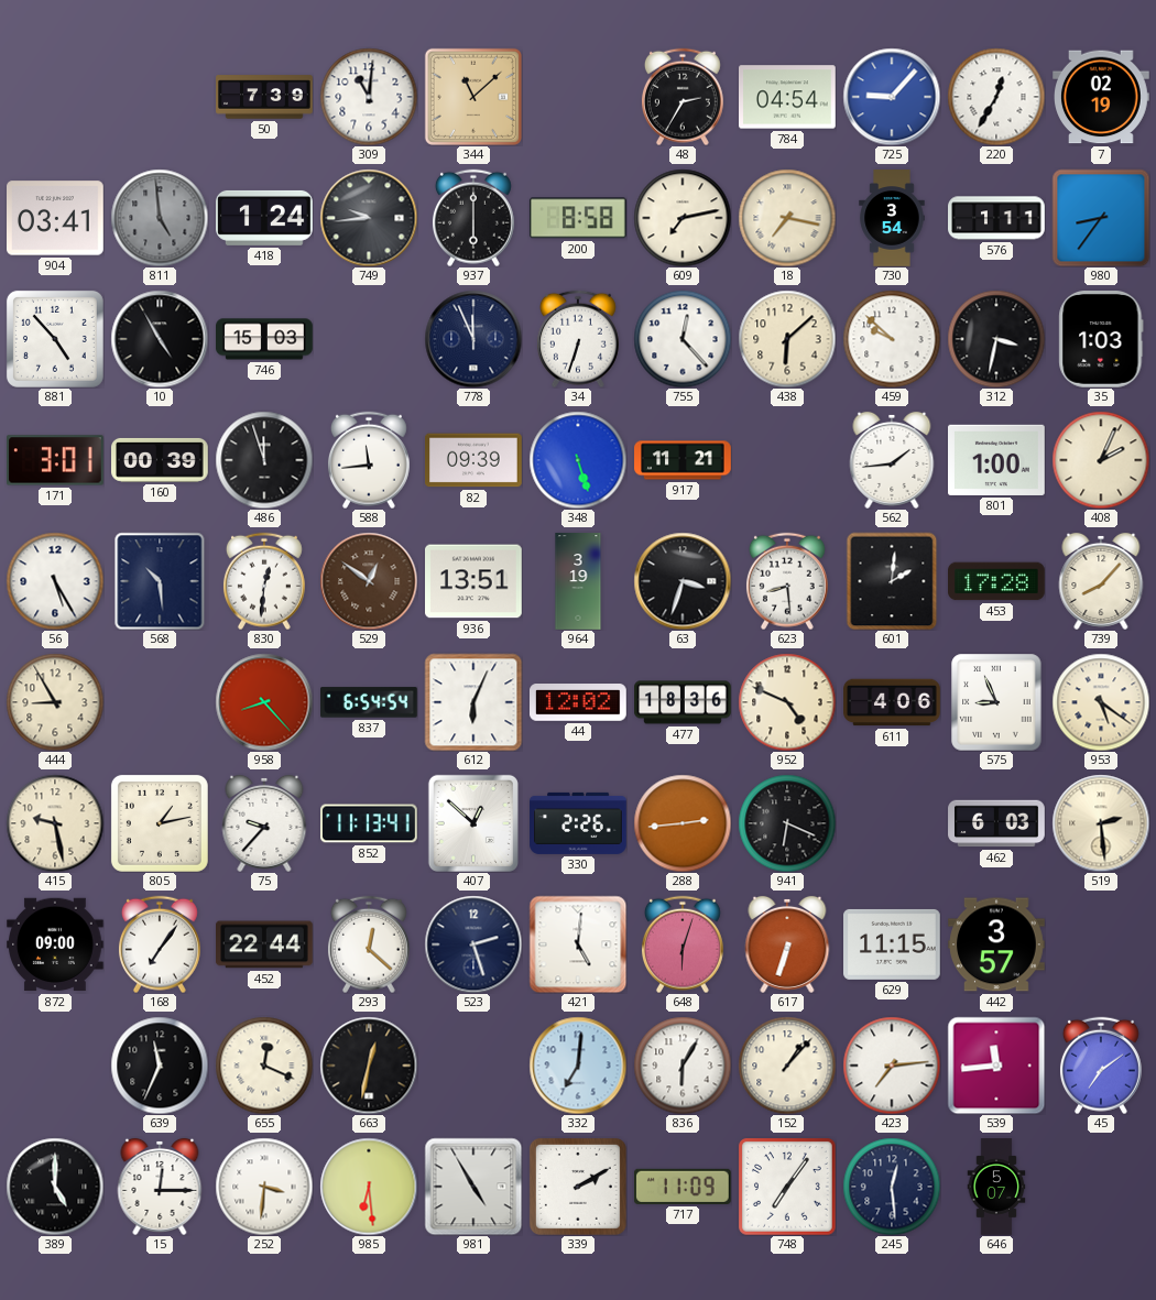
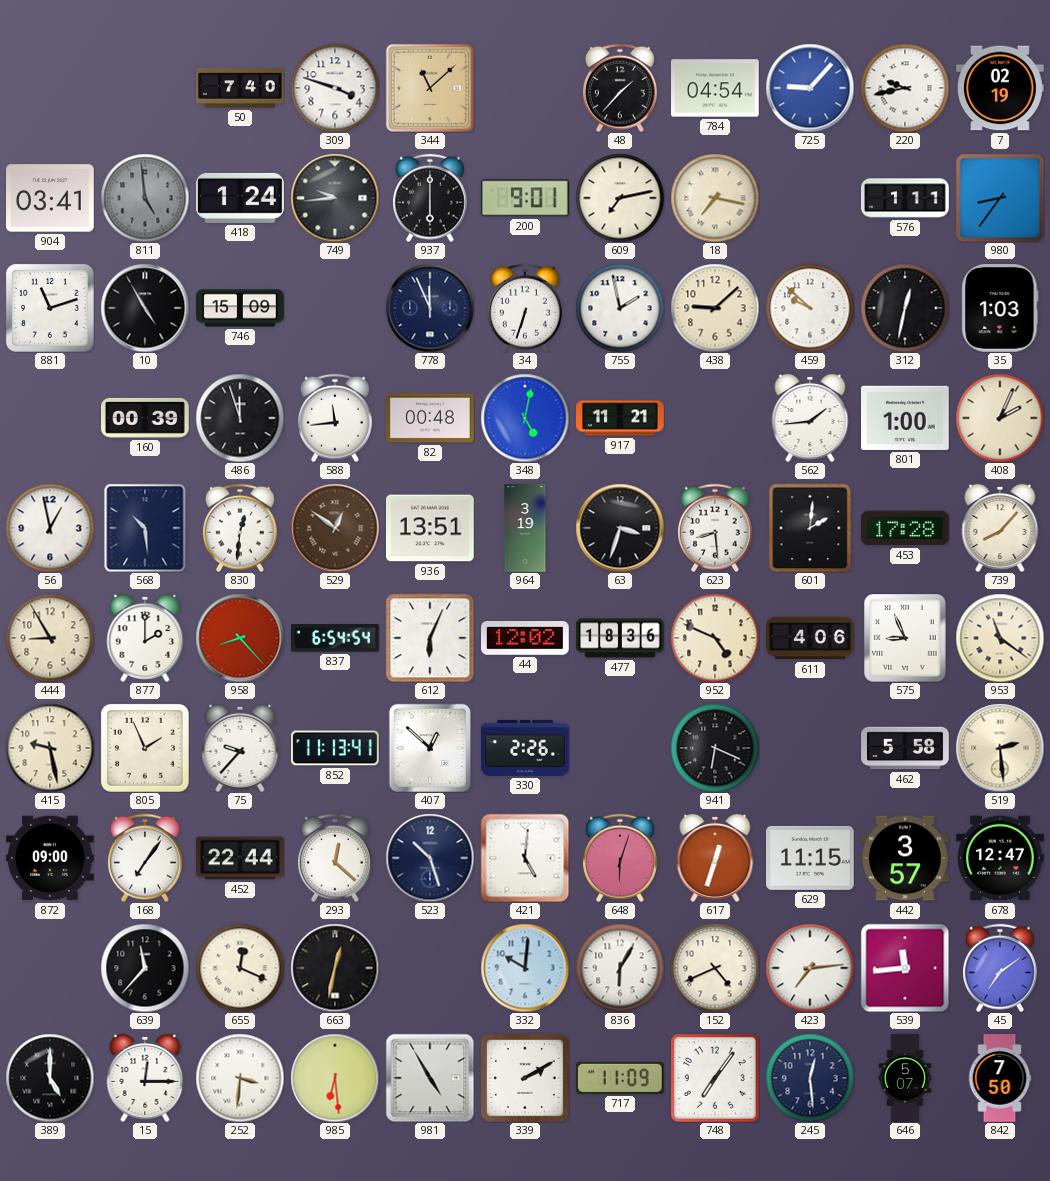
50: 7:39 -> 7:40
309: 11:01 -> 3:48
48: 2:35 -> 1:37
220: 12:35 -> 9:43
200: 8:58 -> 9:01
730: 3:54 -> none
881: 4:53 -> 11:12
746: 15:03 -> 15:09
755: 12:23 -> 1:58
438: 6:08 -> 9:08
312: 3:32 -> 12:32
171: 3:01 -> none
82: 09:39 -> 00:48
348: 5:27 -> 5:02
56: 5:25 -> 12:58
877: none -> 2:00
953: 5:21 -> 11:21
805: 1:13 -> 1:56
288: 2:44 -> none
462: 6:03 -> 5:58
523: 2:27 -> 10:27
617: 6:33 -> 12:33
678: none -> 12:47
639: 11:34 -> 11:37
332: 7:01 -> 10:01
152: 1:07 -> 4:41
842: none -> 7:50
